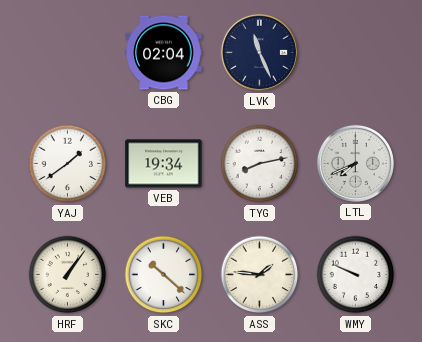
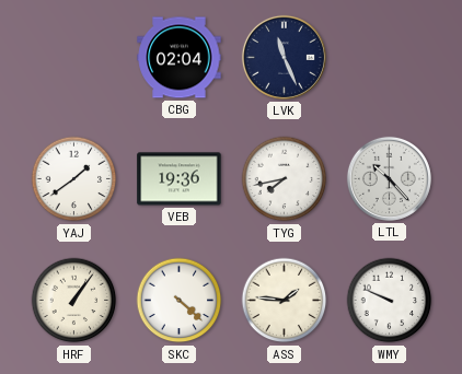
VEB: 19:34 -> 19:36
TYG: 8:13 -> 7:43
LTL: 7:41 -> 10:23
SKC: 10:22 -> 4:22
